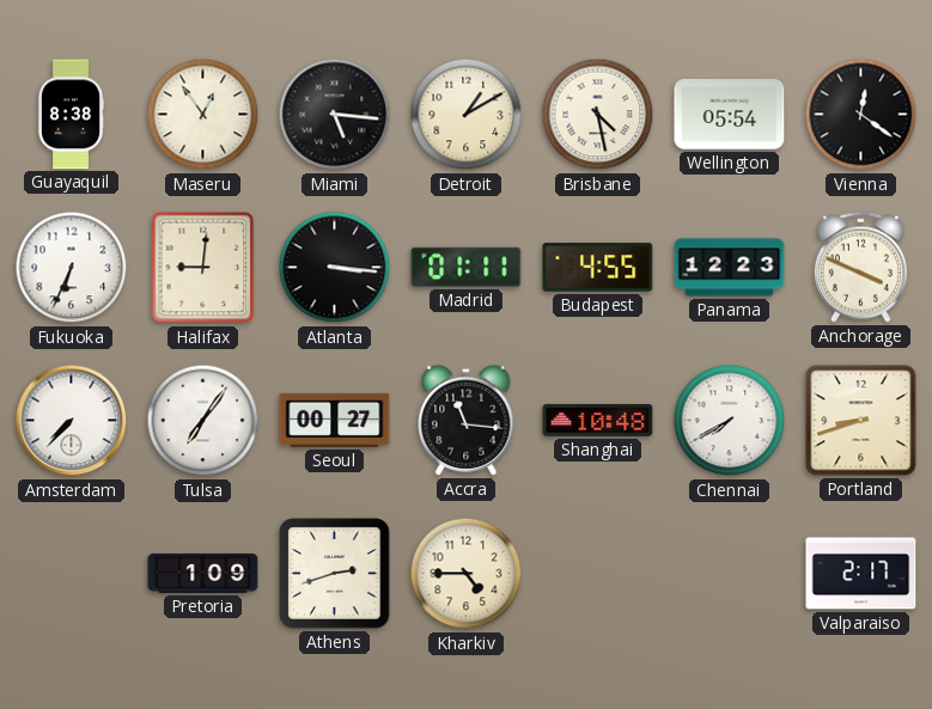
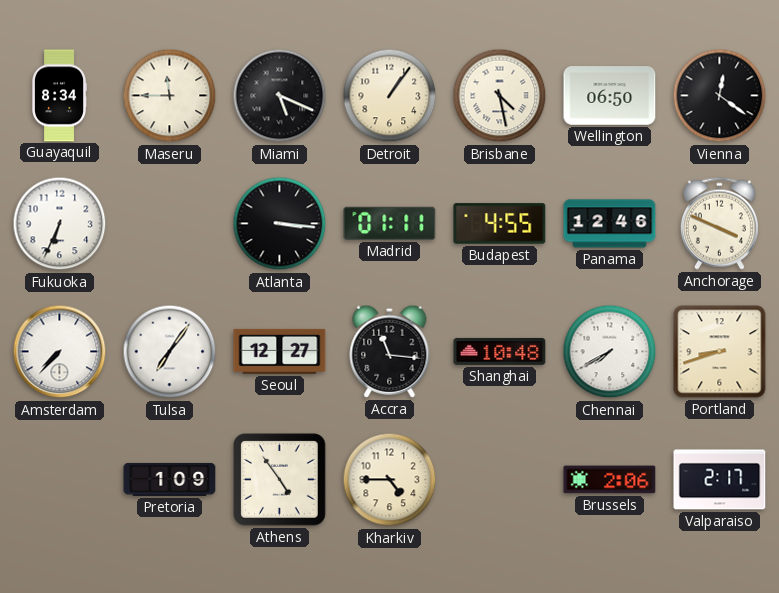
Guayaquil: 8:38 -> 8:34
Maseru: 12:54 -> 11:45
Miami: 5:16 -> 5:19
Detroit: 1:10 -> 1:06
Wellington: 05:54 -> 06:50
Halifax: 9:01 -> none
Panama: 12:23 -> 12:46
Seoul: 00:27 -> 12:27
Athens: 2:42 -> 4:54
Brussels: none -> 2:06
